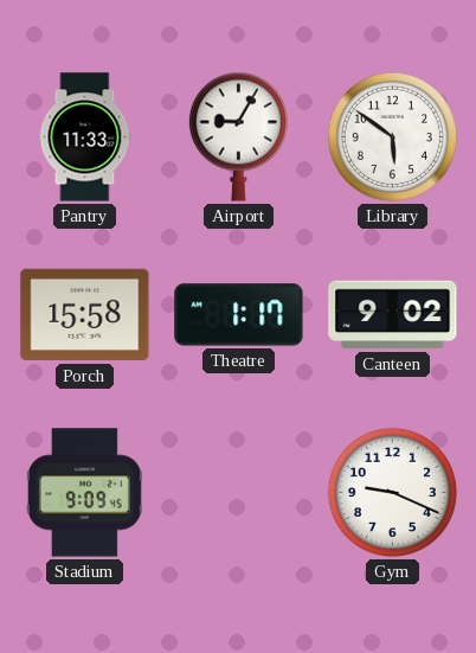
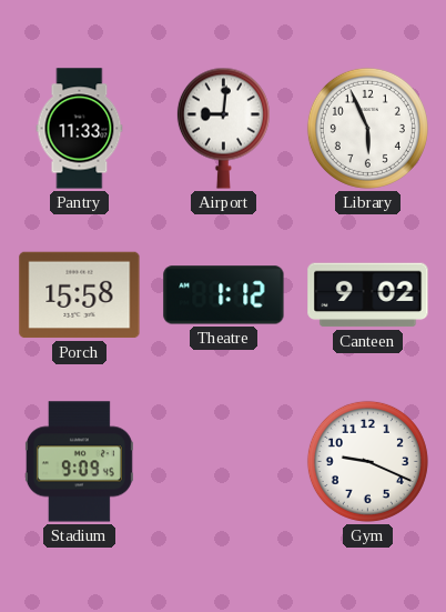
Airport: 9:05 -> 9:01
Library: 5:51 -> 5:56
Theatre: 1:17 -> 1:12
